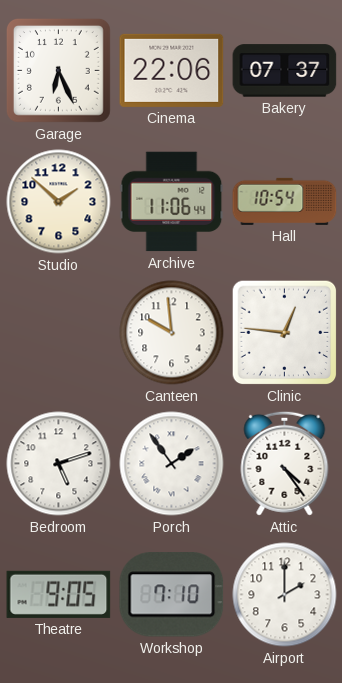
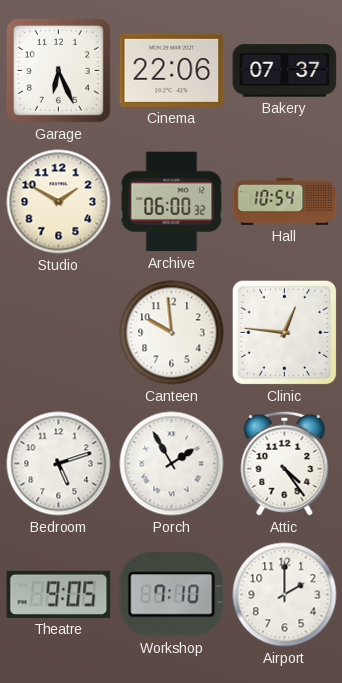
Studio: 1:52 -> 1:50
Archive: 11:06 -> 06:00
Porch: 1:54 -> 1:55
